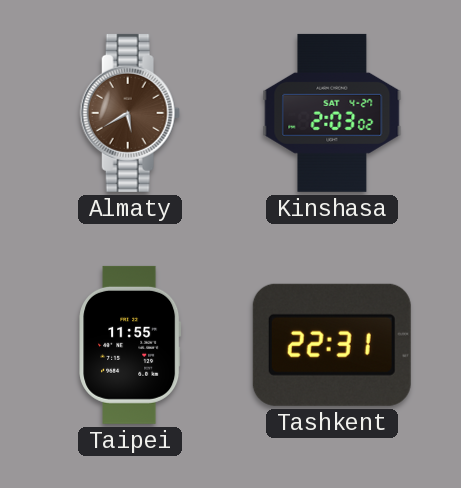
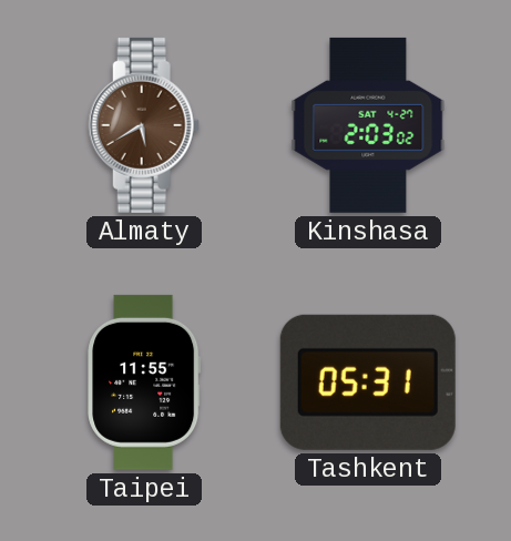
Tashkent: 22:31 -> 05:31
